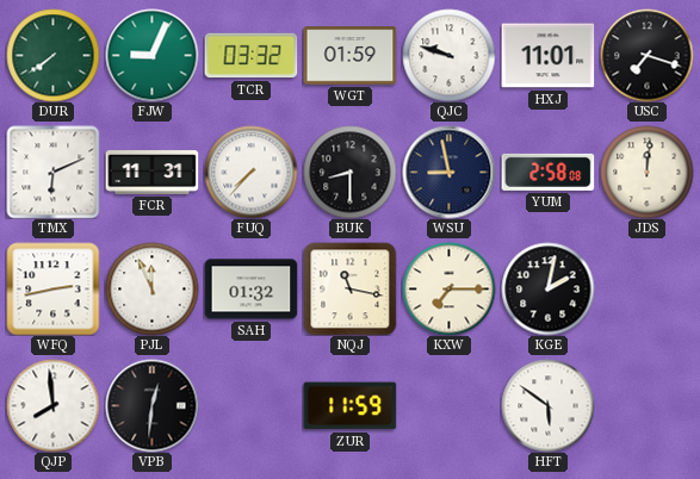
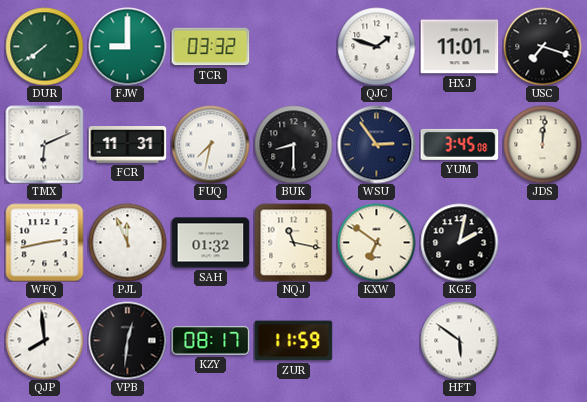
FJW: 9:04 -> 9:00
WGT: 01:59 -> none
QJC: 9:48 -> 1:48
FUQ: 7:37 -> 7:32
WSU: 8:58 -> 2:54
YUM: 2:58 -> 3:45
KXW: 7:15 -> 6:51
KZY: none -> 08:17
